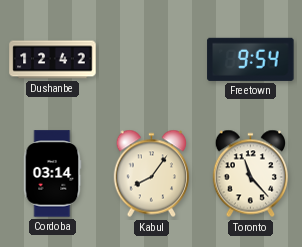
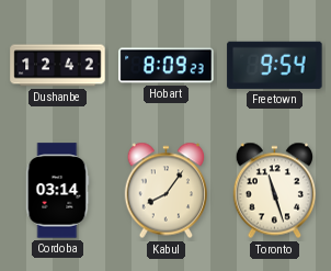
Hobart: none -> 8:09
Toronto: 11:23 -> 11:27
